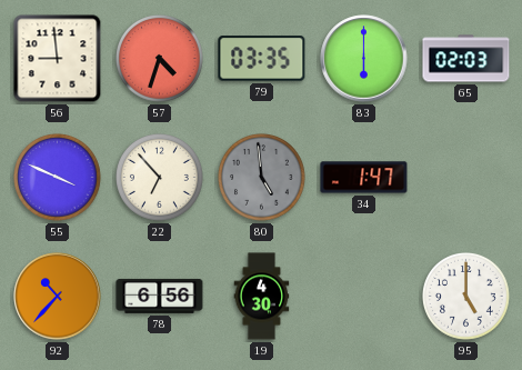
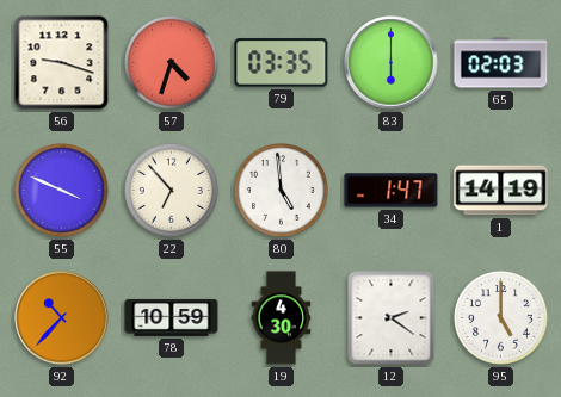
56: 8:59 -> 9:18
80 dial: grey -> white
1: none -> 14:19
78: 6:56 -> 10:59
12: none -> 2:21
